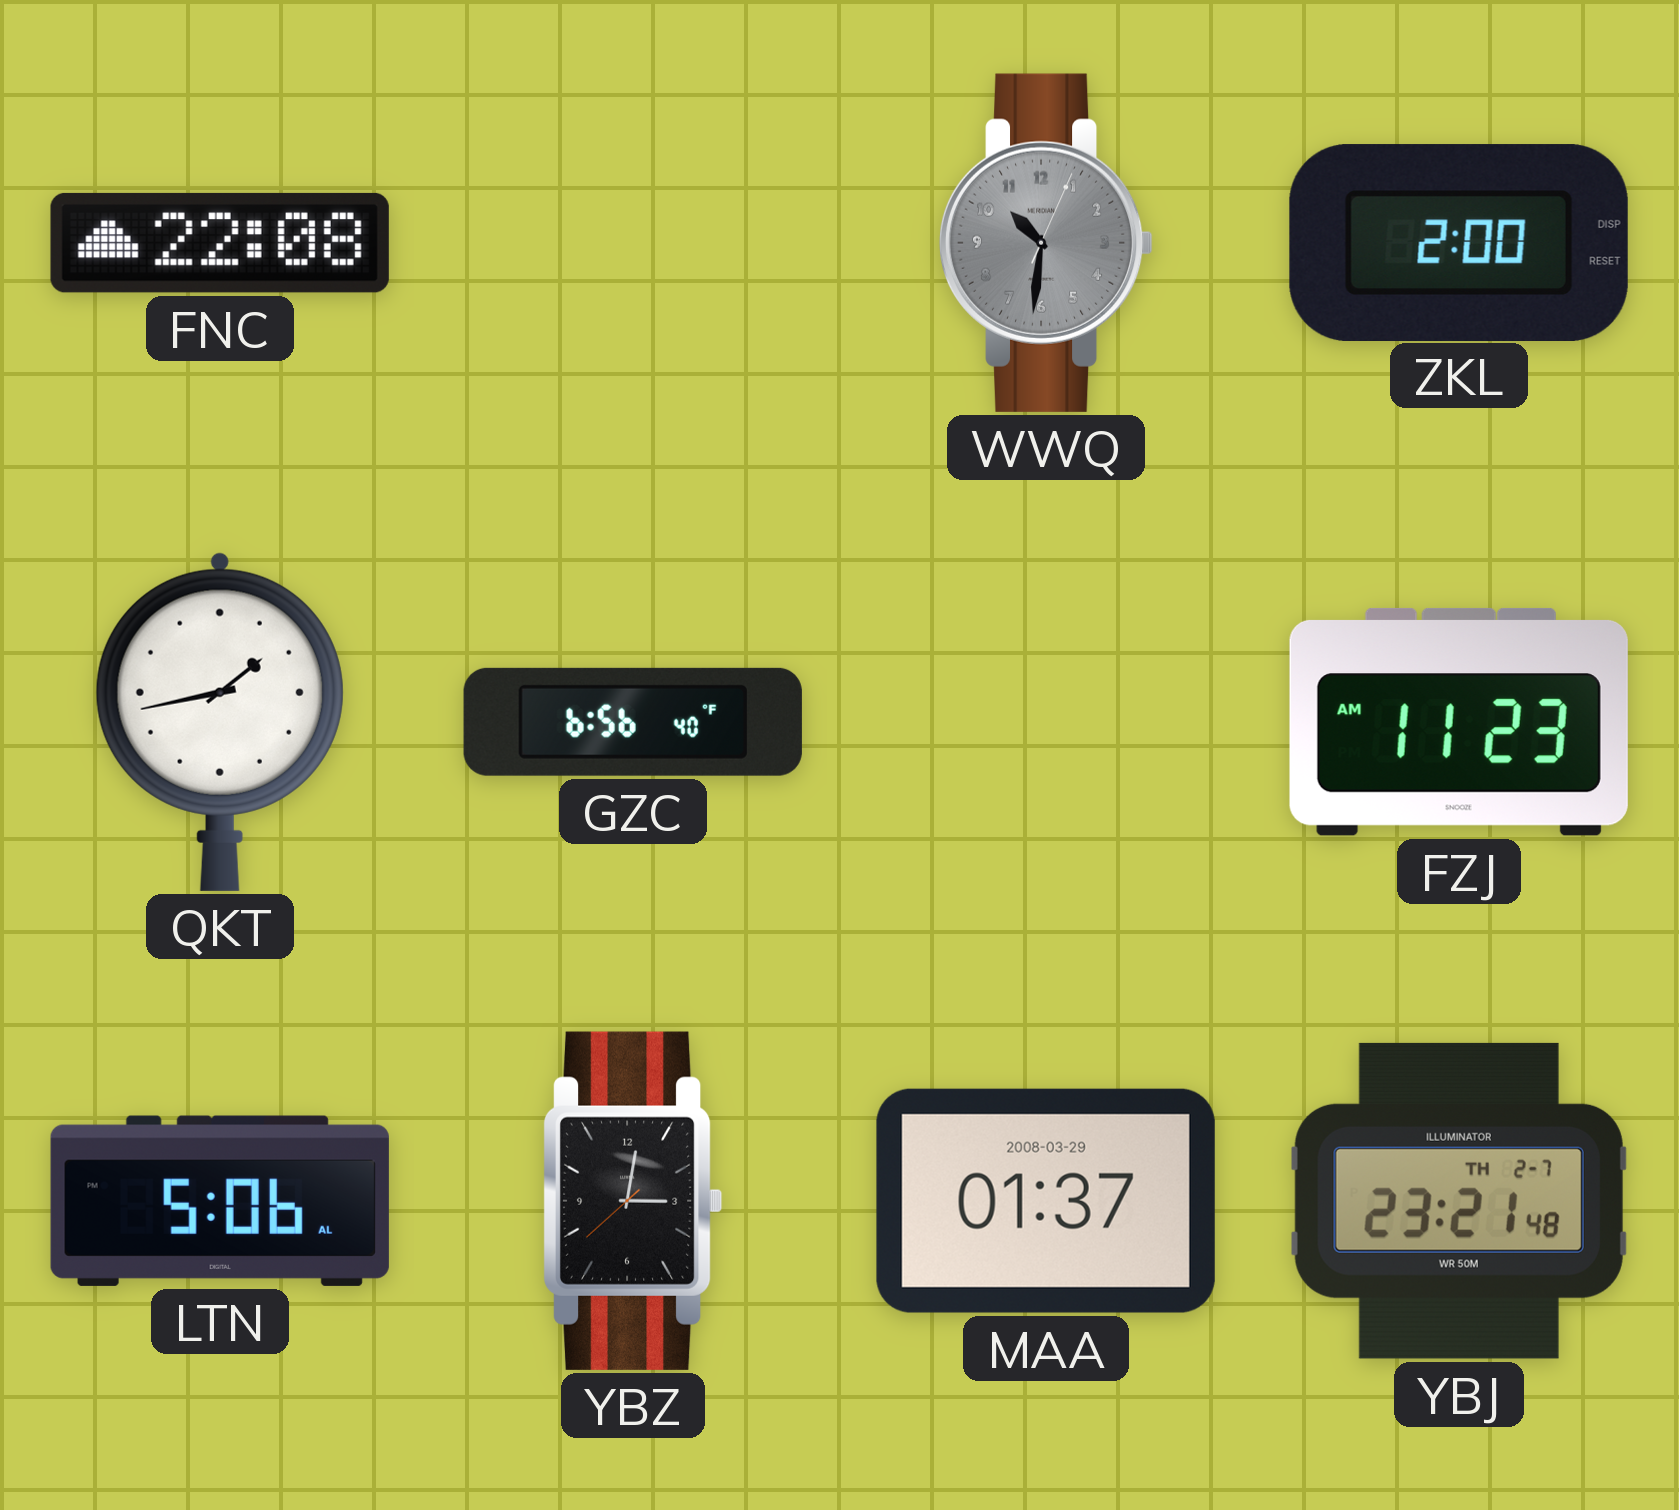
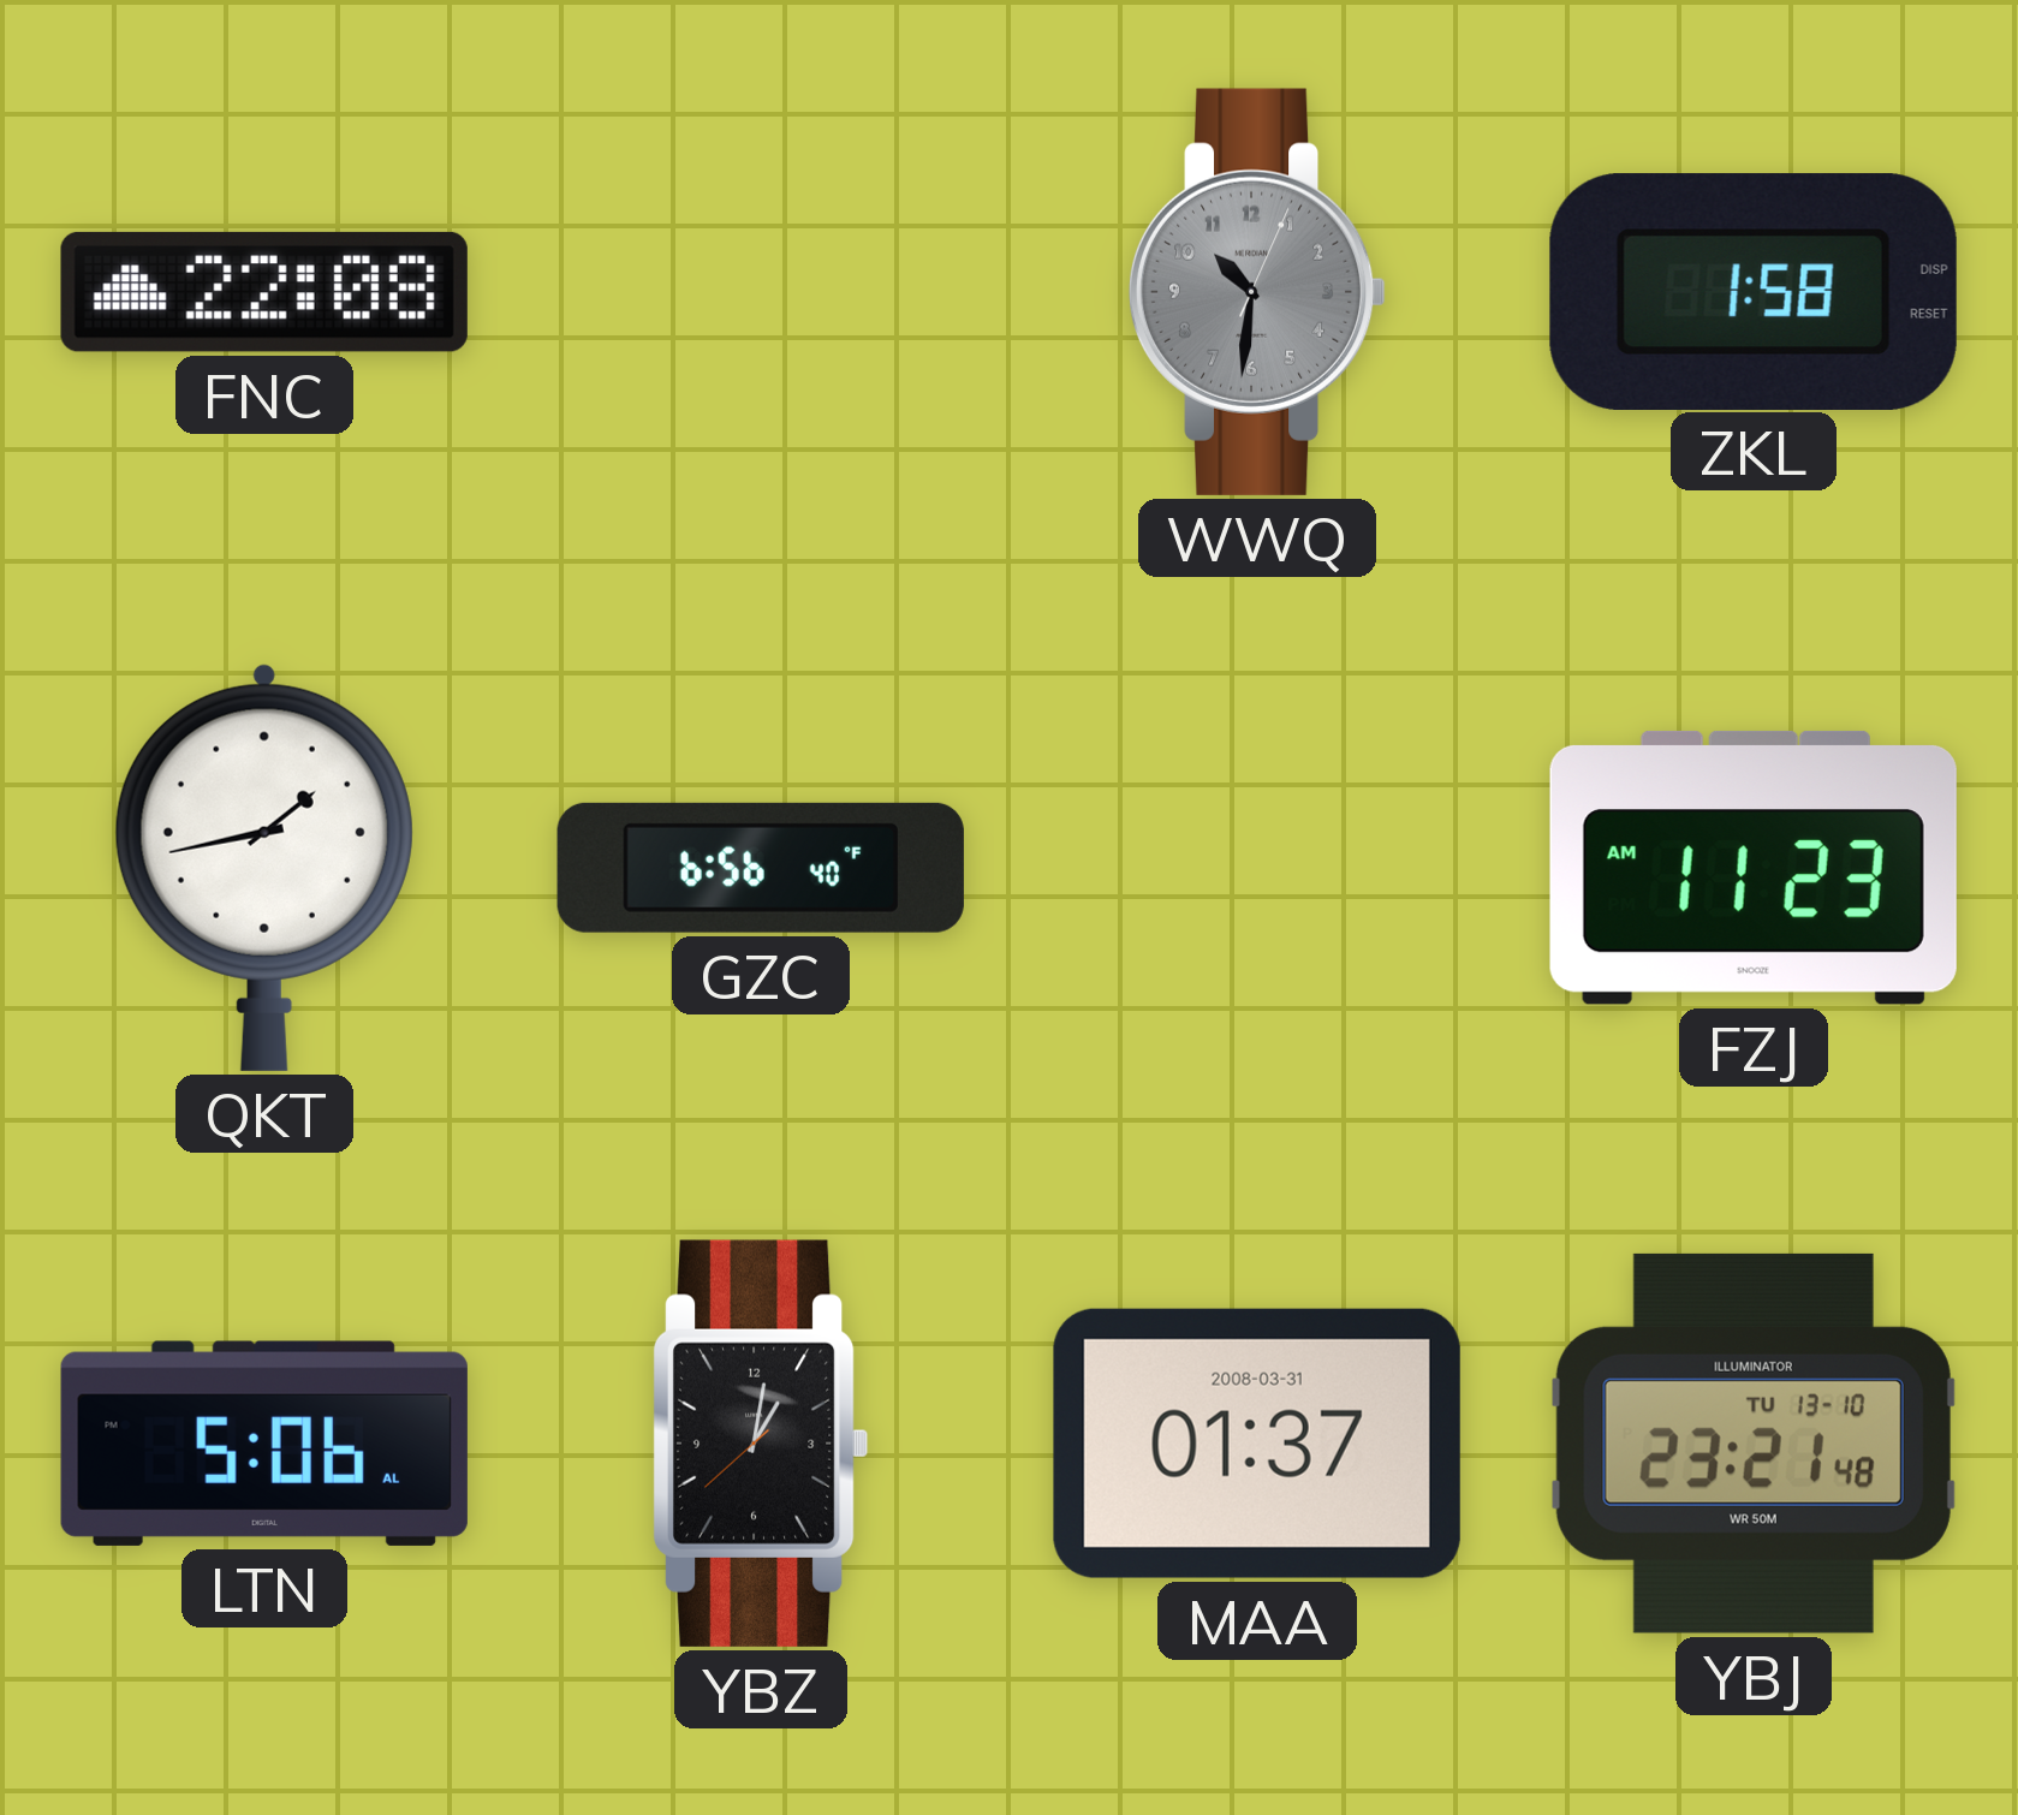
ZKL: 2:00 -> 1:58
YBZ: 3:01 -> 1:01
MAA date: 2008-03-29 -> 2008-03-31
YBJ date: TH 2-7 -> TU 13-10
